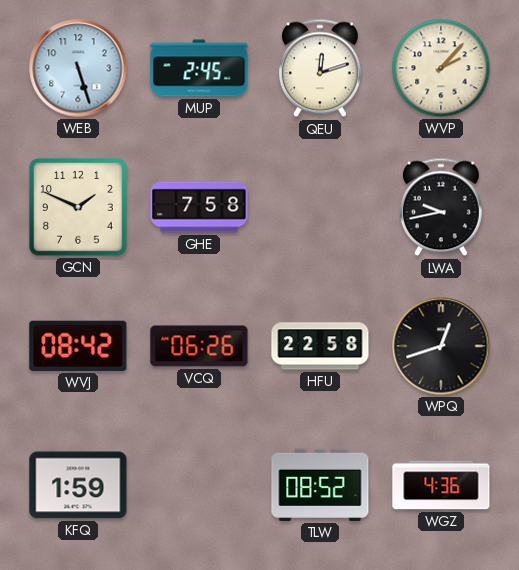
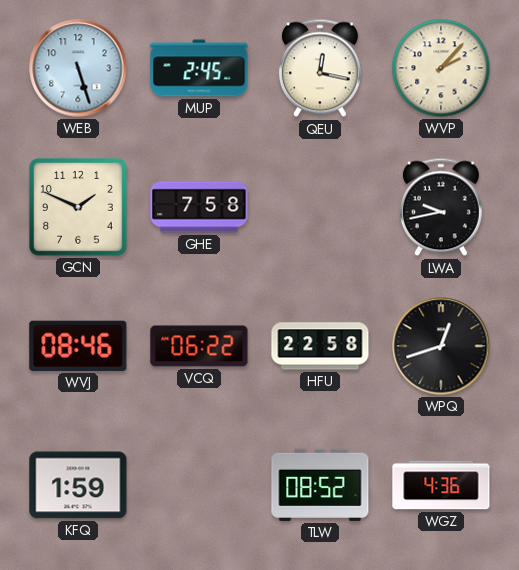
QEU: 12:12 -> 12:17
WVJ: 08:42 -> 08:46
VCQ: 06:26 -> 06:22
